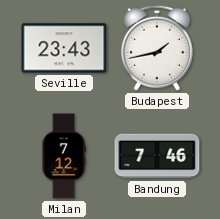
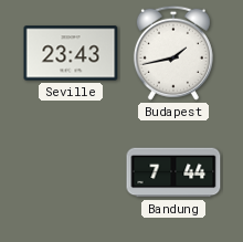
Milan: 7:12 -> none
Bandung: 7:46 -> 7:44
